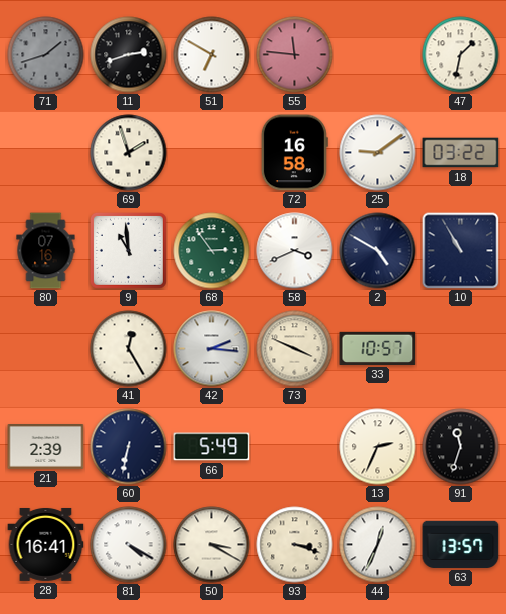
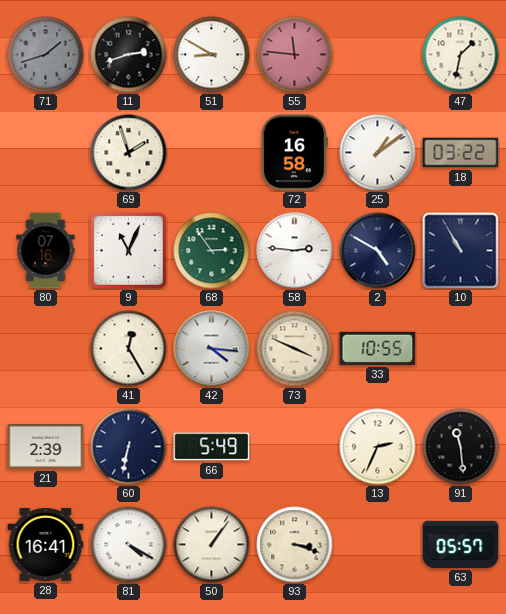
51: 6:50 -> 8:50
25: 9:09 -> 1:09
9: 10:59 -> 11:04
58: 3:41 -> 2:46
42: 2:16 -> 4:16
33: 10:57 -> 10:55
91: 11:33 -> 11:29
50: 3:20 -> 1:06
44: 12:34 -> none
63: 13:57 -> 05:57
